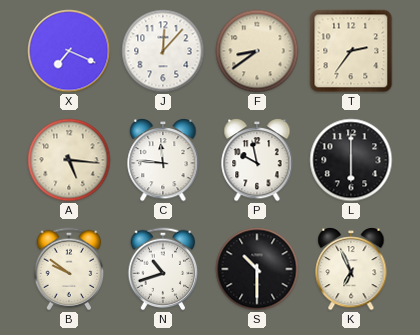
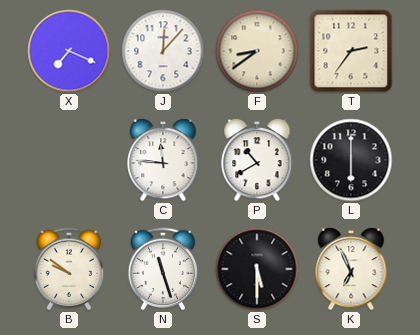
A: 5:16 -> none
P: 9:58 -> 10:40
N: 10:42 -> 11:27
S: 10:30 -> 5:30
